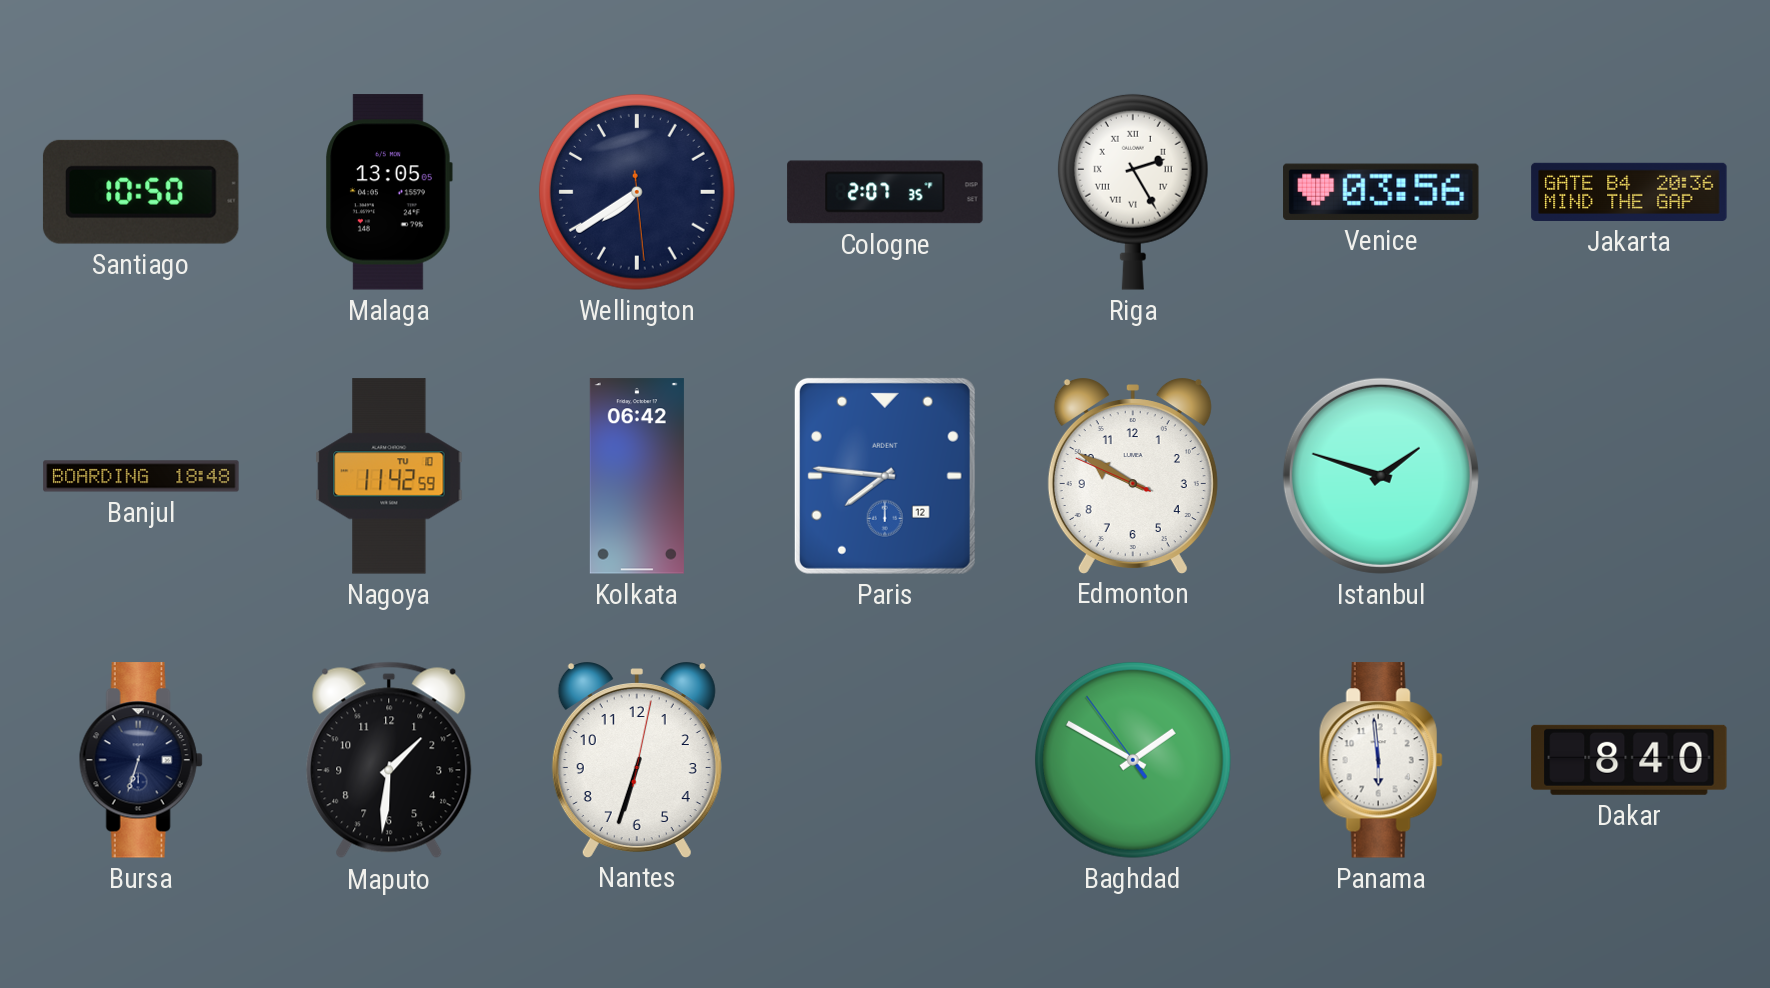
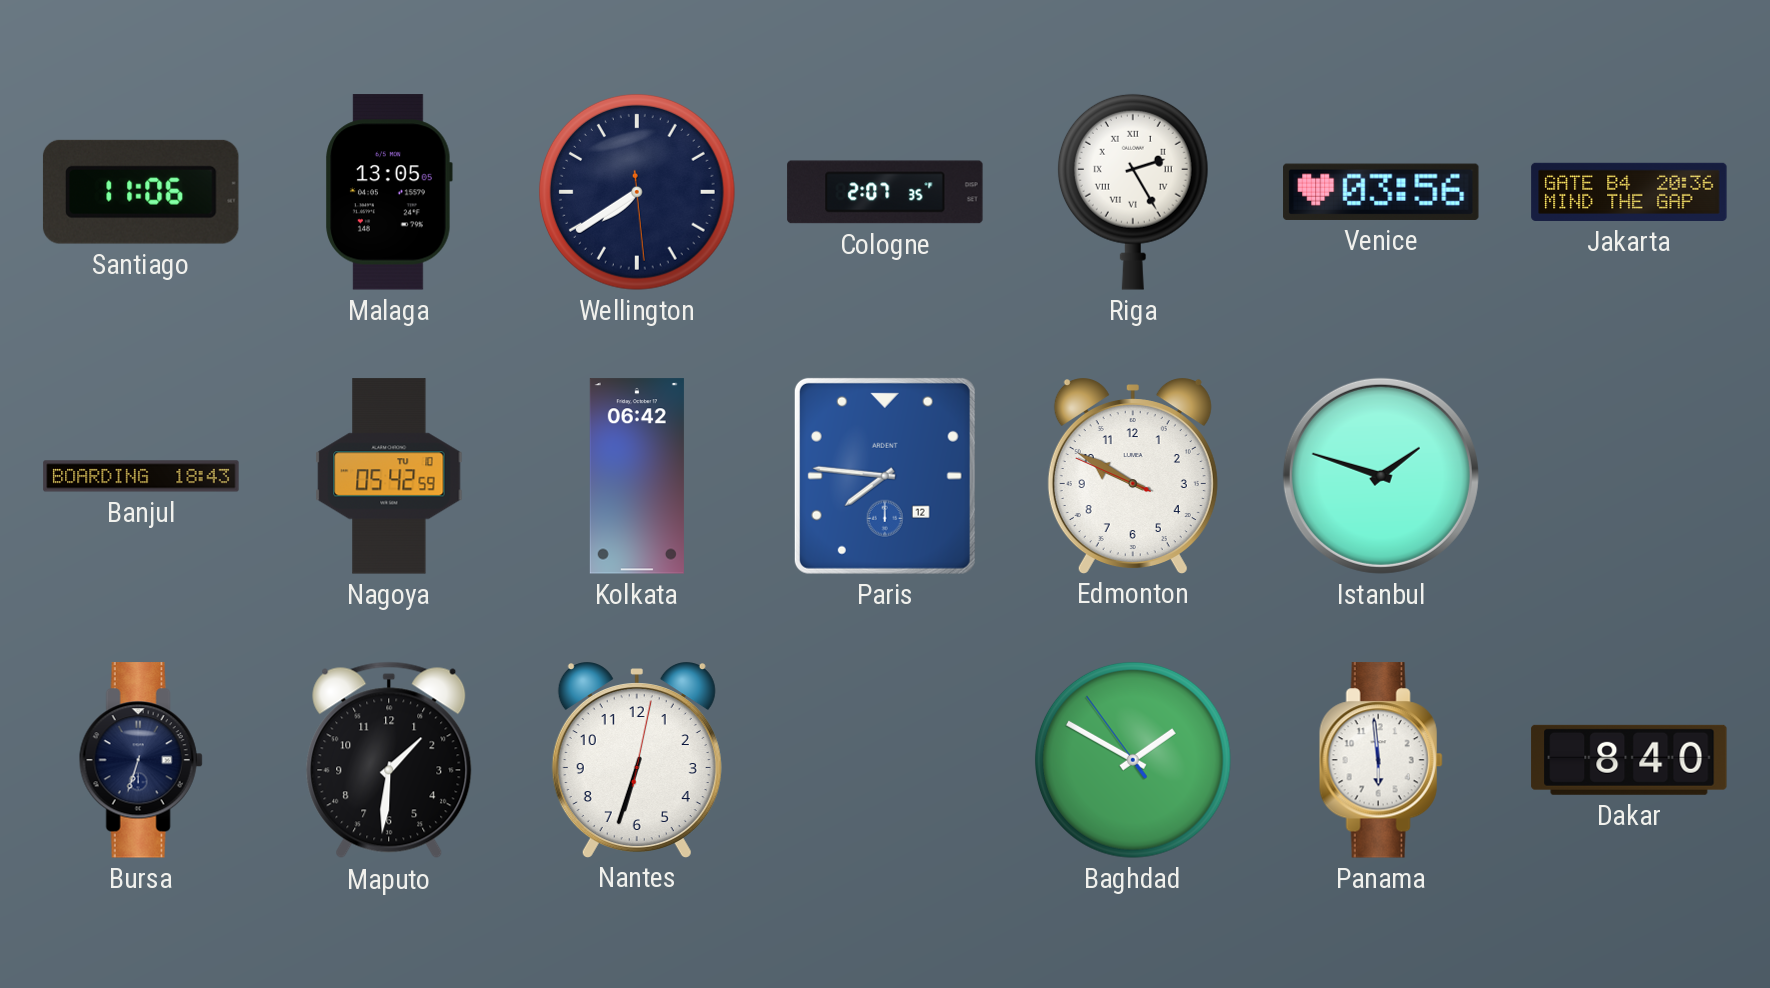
Santiago: 10:50 -> 11:06
Banjul: 18:48 -> 18:43
Nagoya: 11:42 -> 05:42
